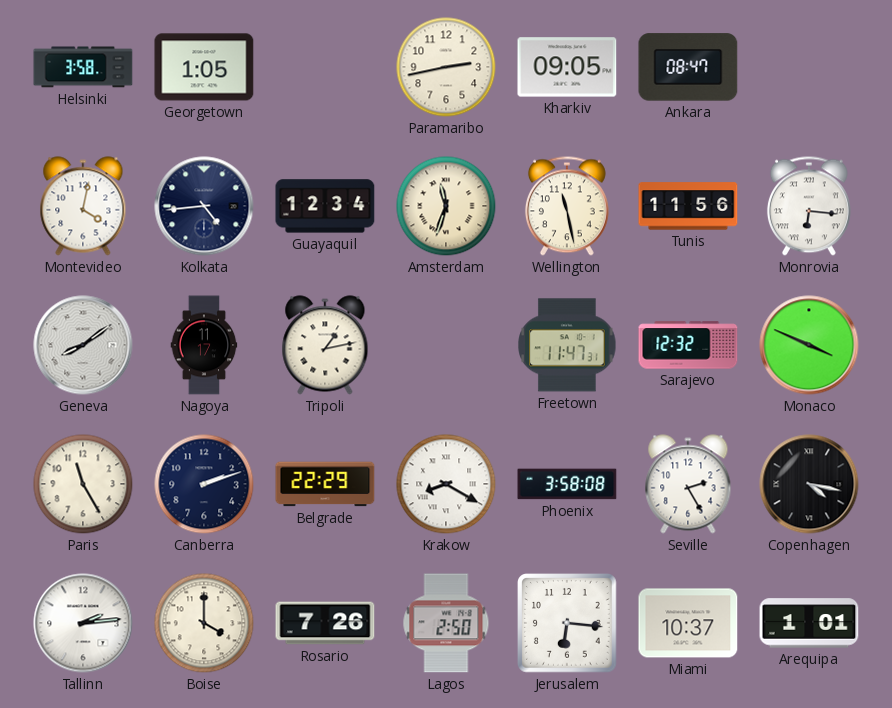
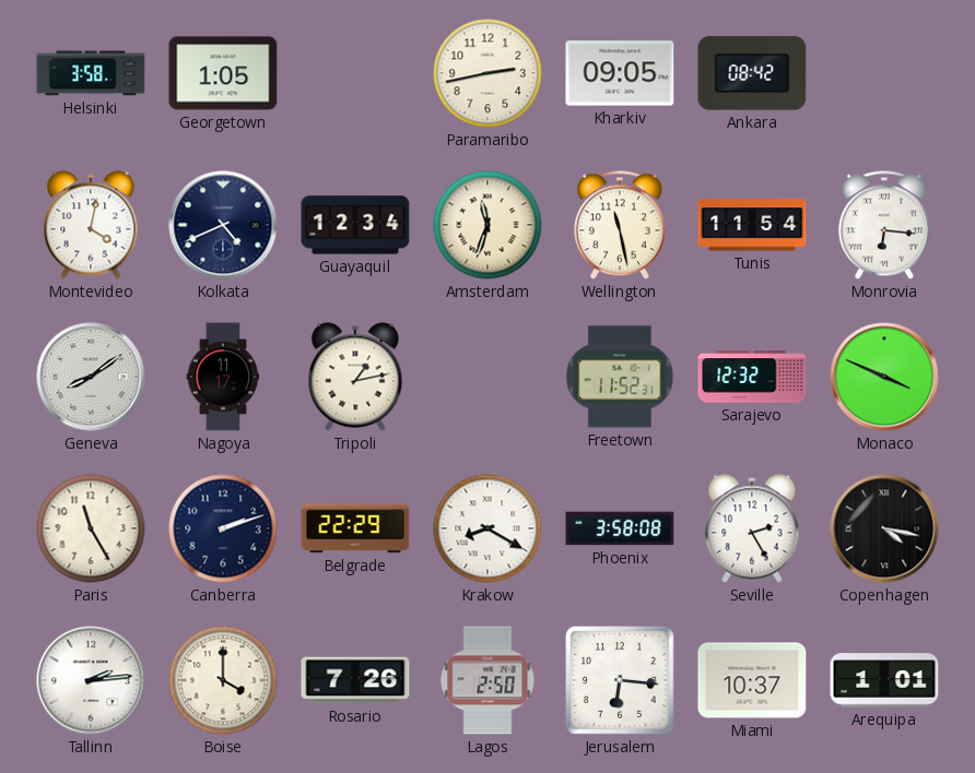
Ankara: 08:47 -> 08:42
Kolkata: 4:44 -> 4:41
Tunis: 11:56 -> 11:54
Freetown: 11:47 -> 11:52
